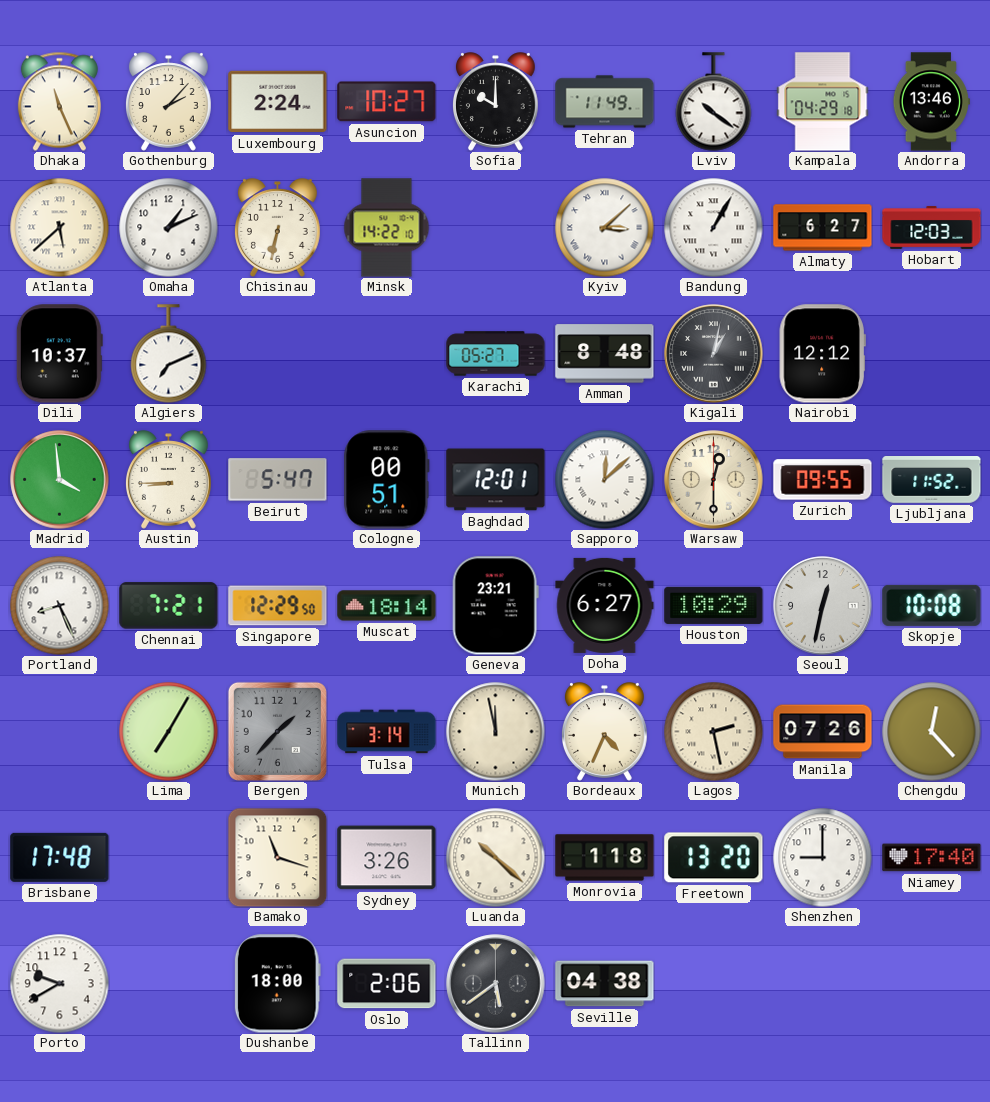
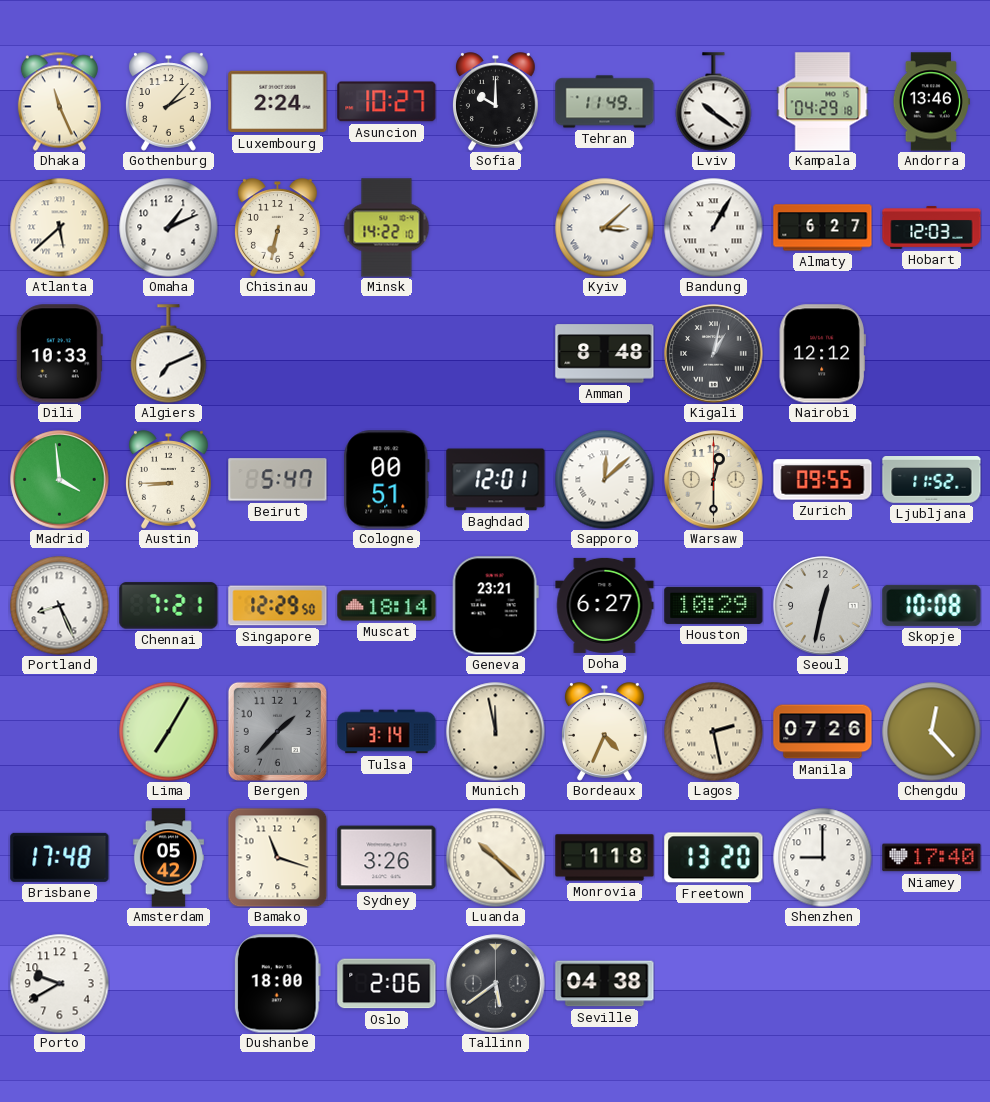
Dili: 10:37 -> 10:33
Karachi: 05:27 -> none
Amsterdam: none -> 05:42
